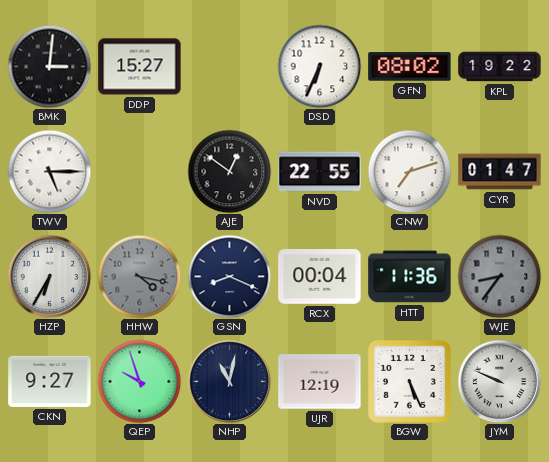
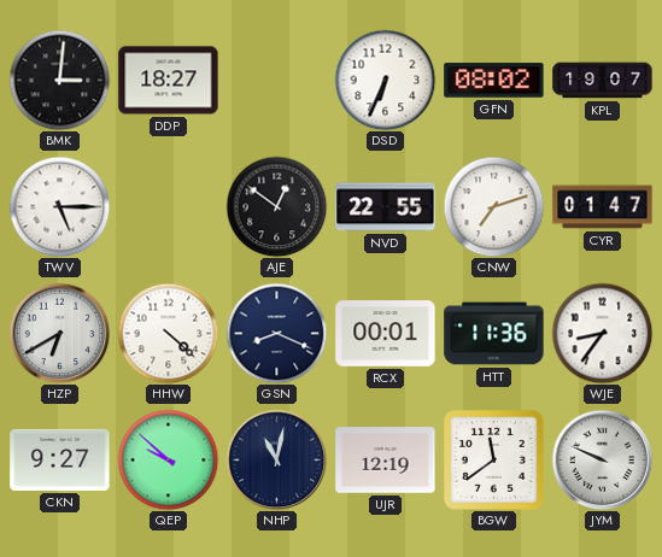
DDP: 15:27 -> 18:27
KPL: 19:22 -> 19:07
HZP: 6:35 -> 6:40
HHW: 4:17 -> 4:22
HHW dial: grey -> white
RCX: 00:04 -> 00:01
WJE dial: grey -> white
QEP: 9:57 -> 9:52
BGW: 5:26 -> 11:39
